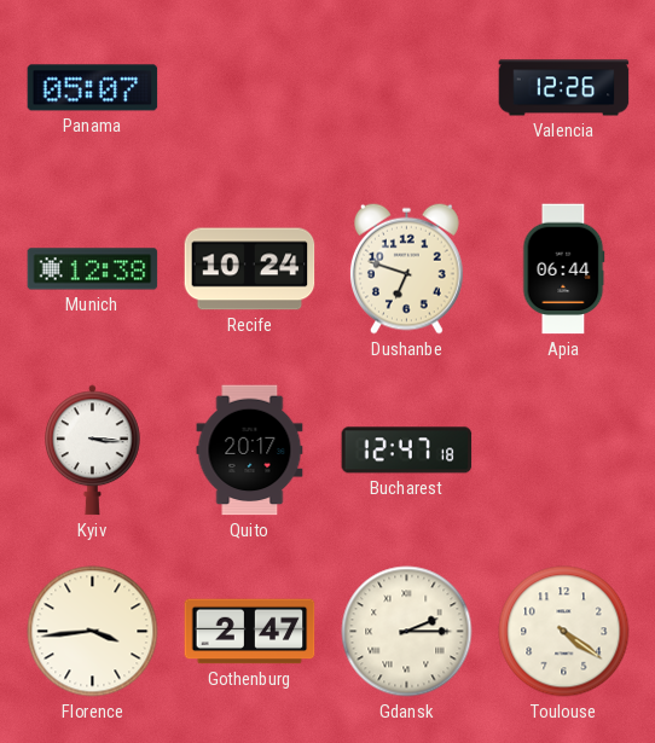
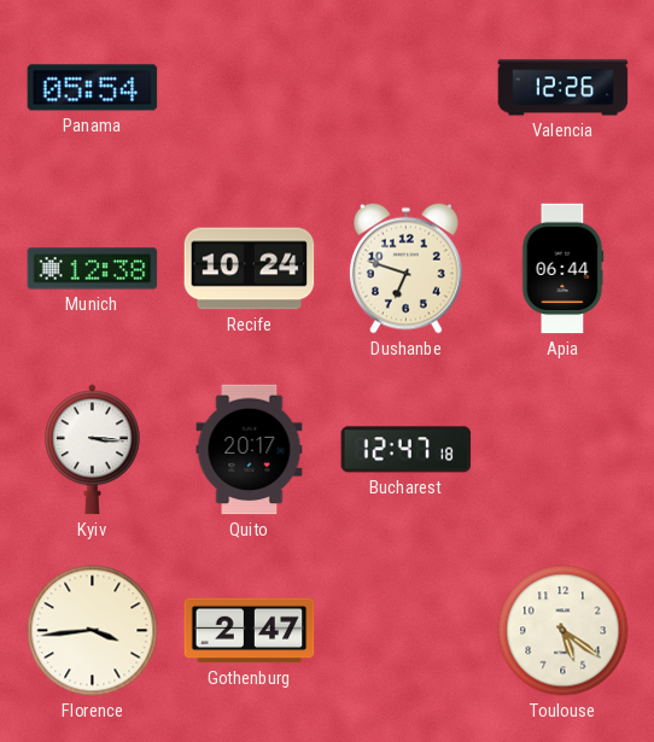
Panama: 05:07 -> 05:54
Gdansk: 2:15 -> none
Toulouse: 4:21 -> 5:21
